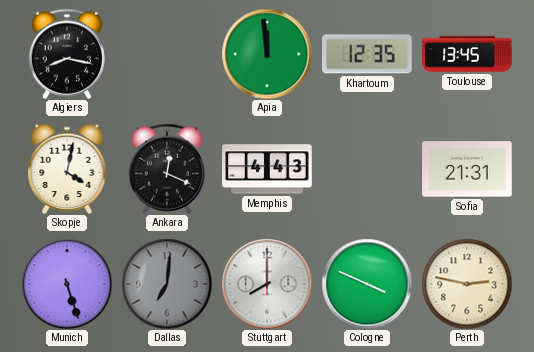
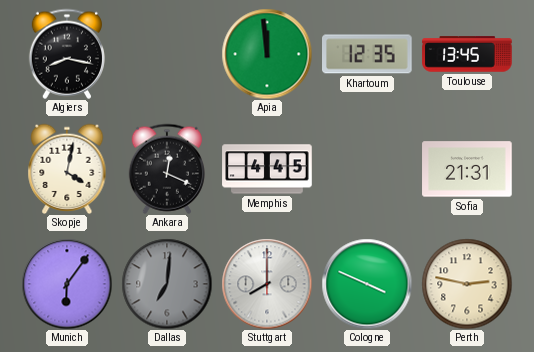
Memphis: 4:43 -> 4:45
Munich: 5:27 -> 6:06
